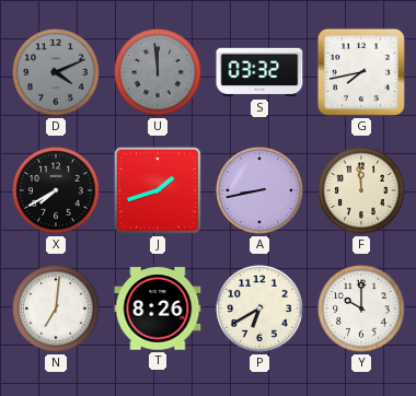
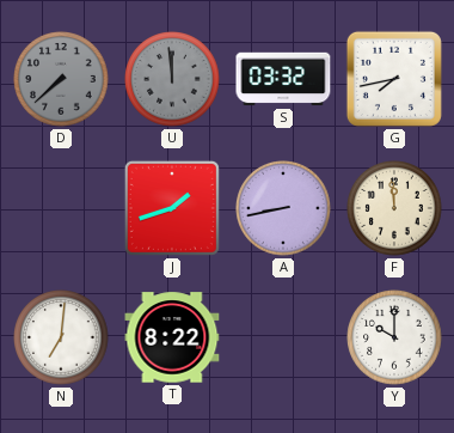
D: 4:11 -> 7:38
X: 7:40 -> none
T: 8:26 -> 8:22
P: 6:40 -> none
